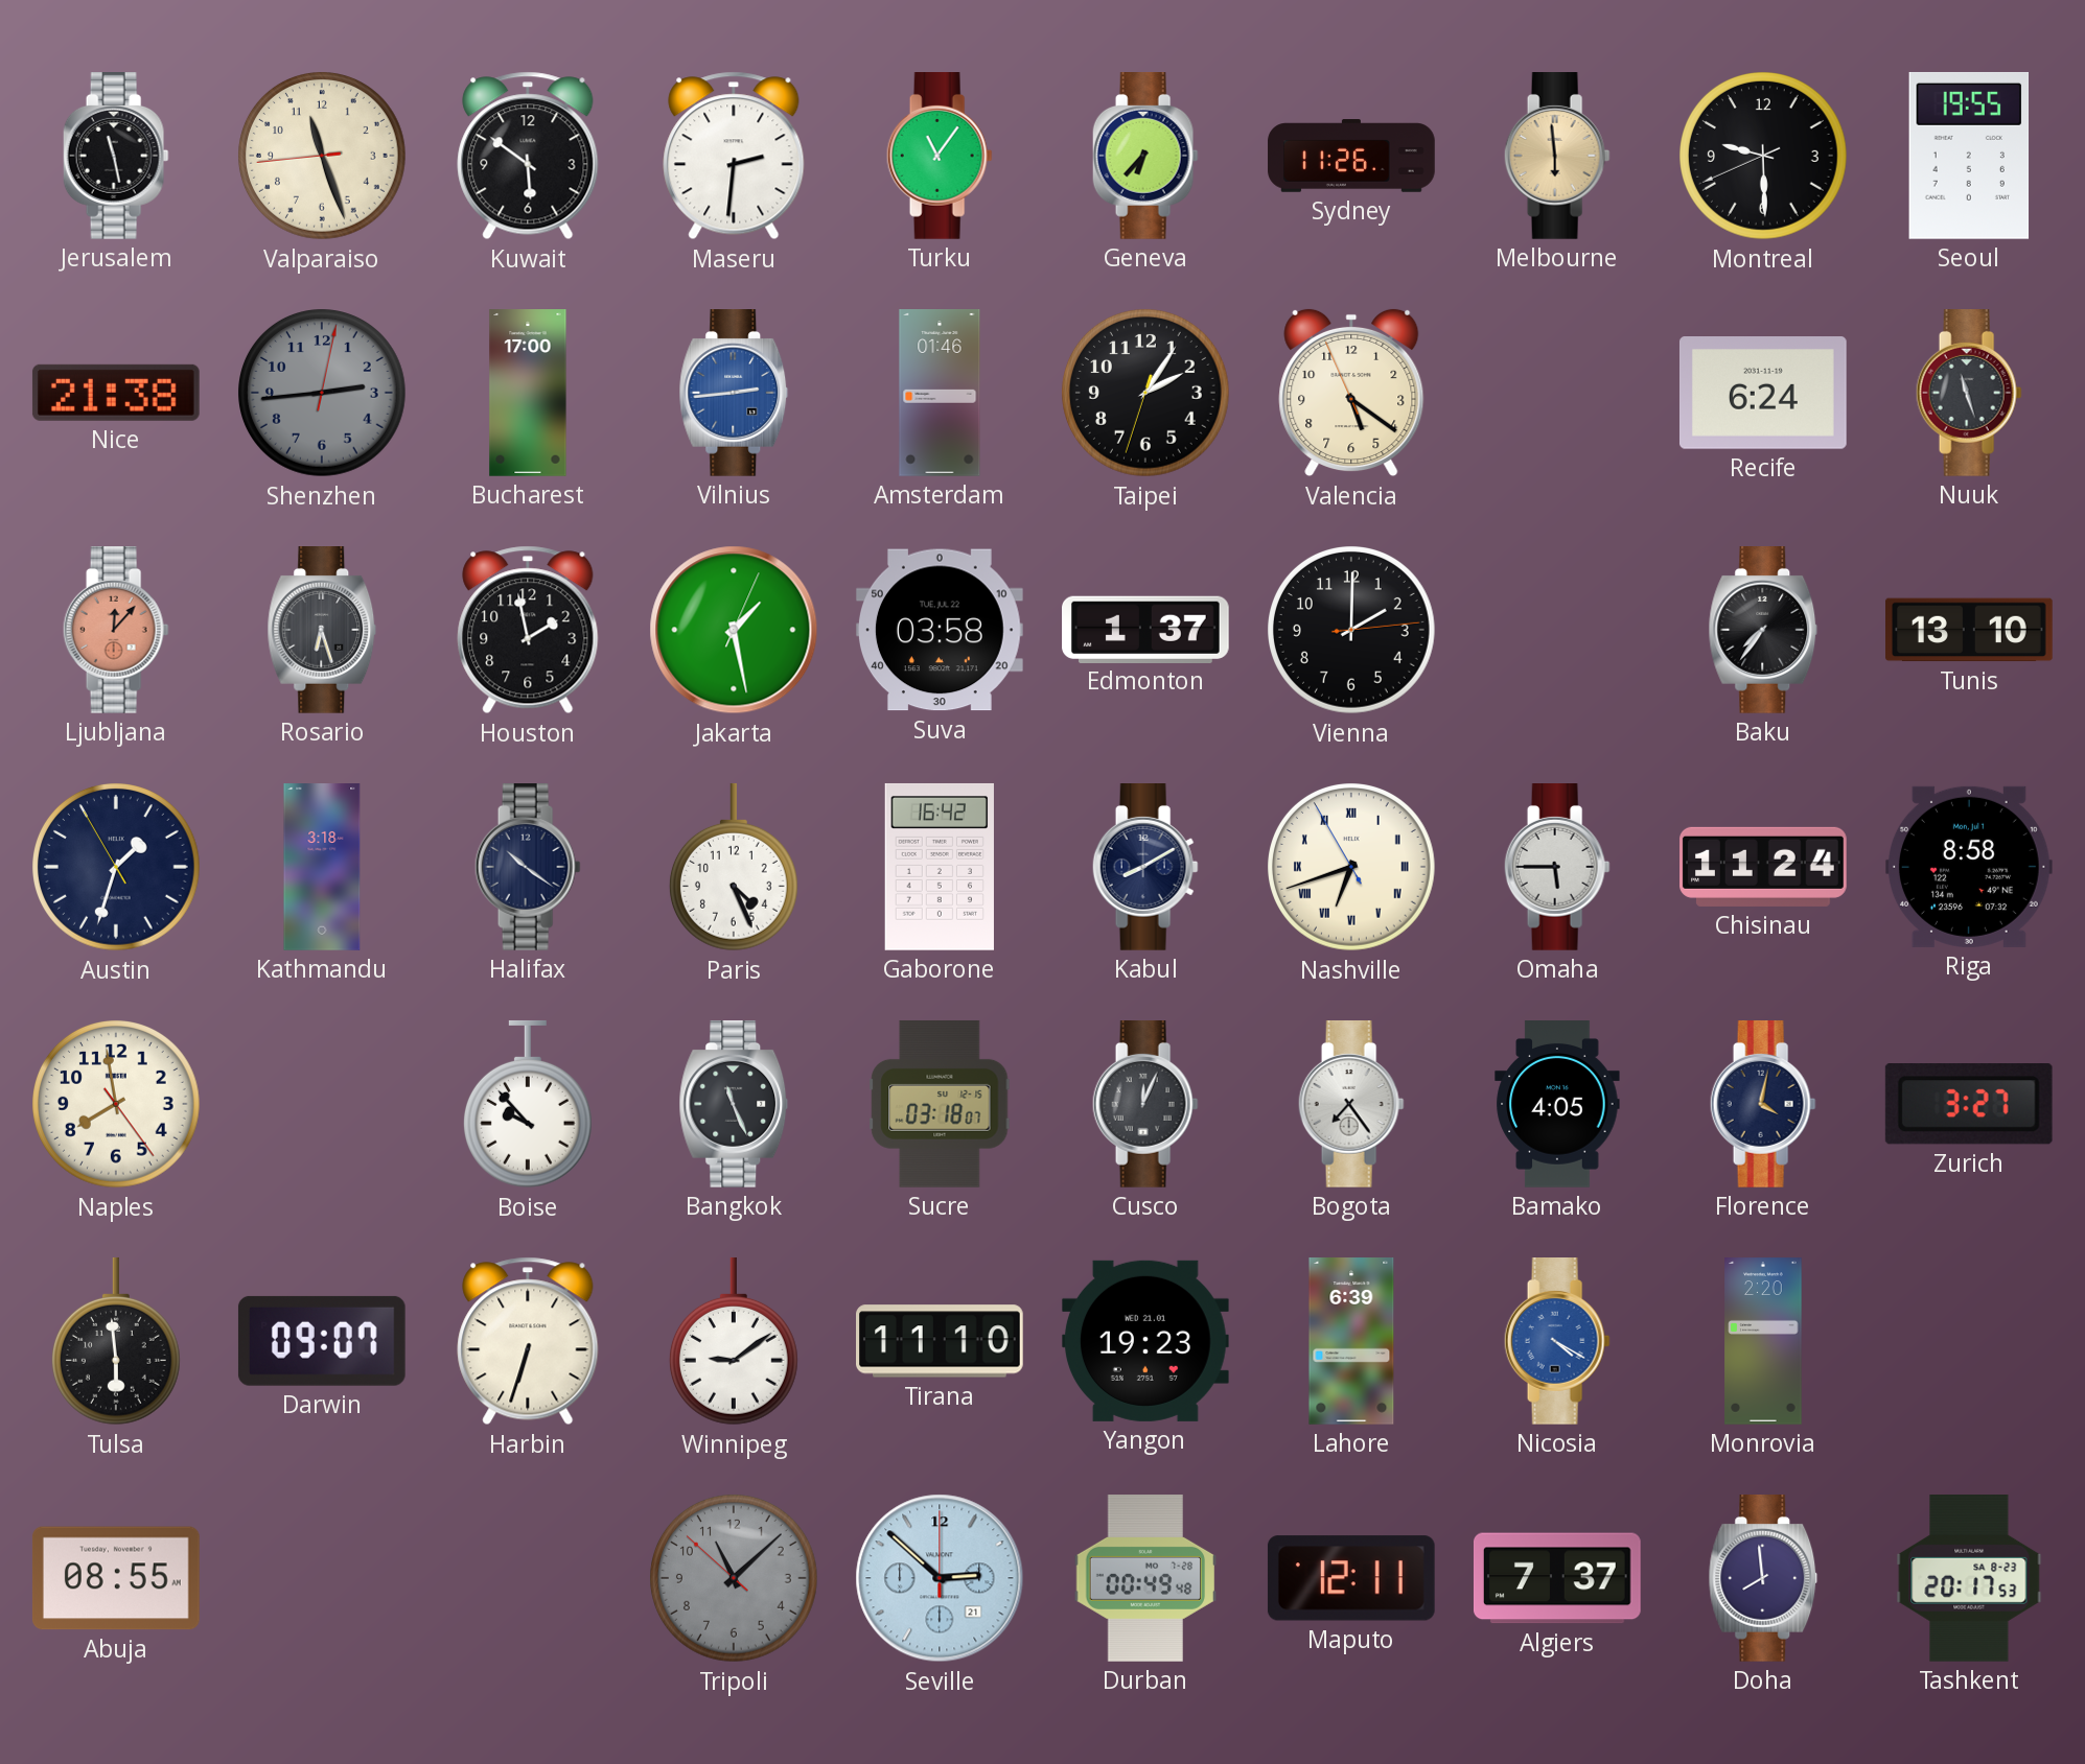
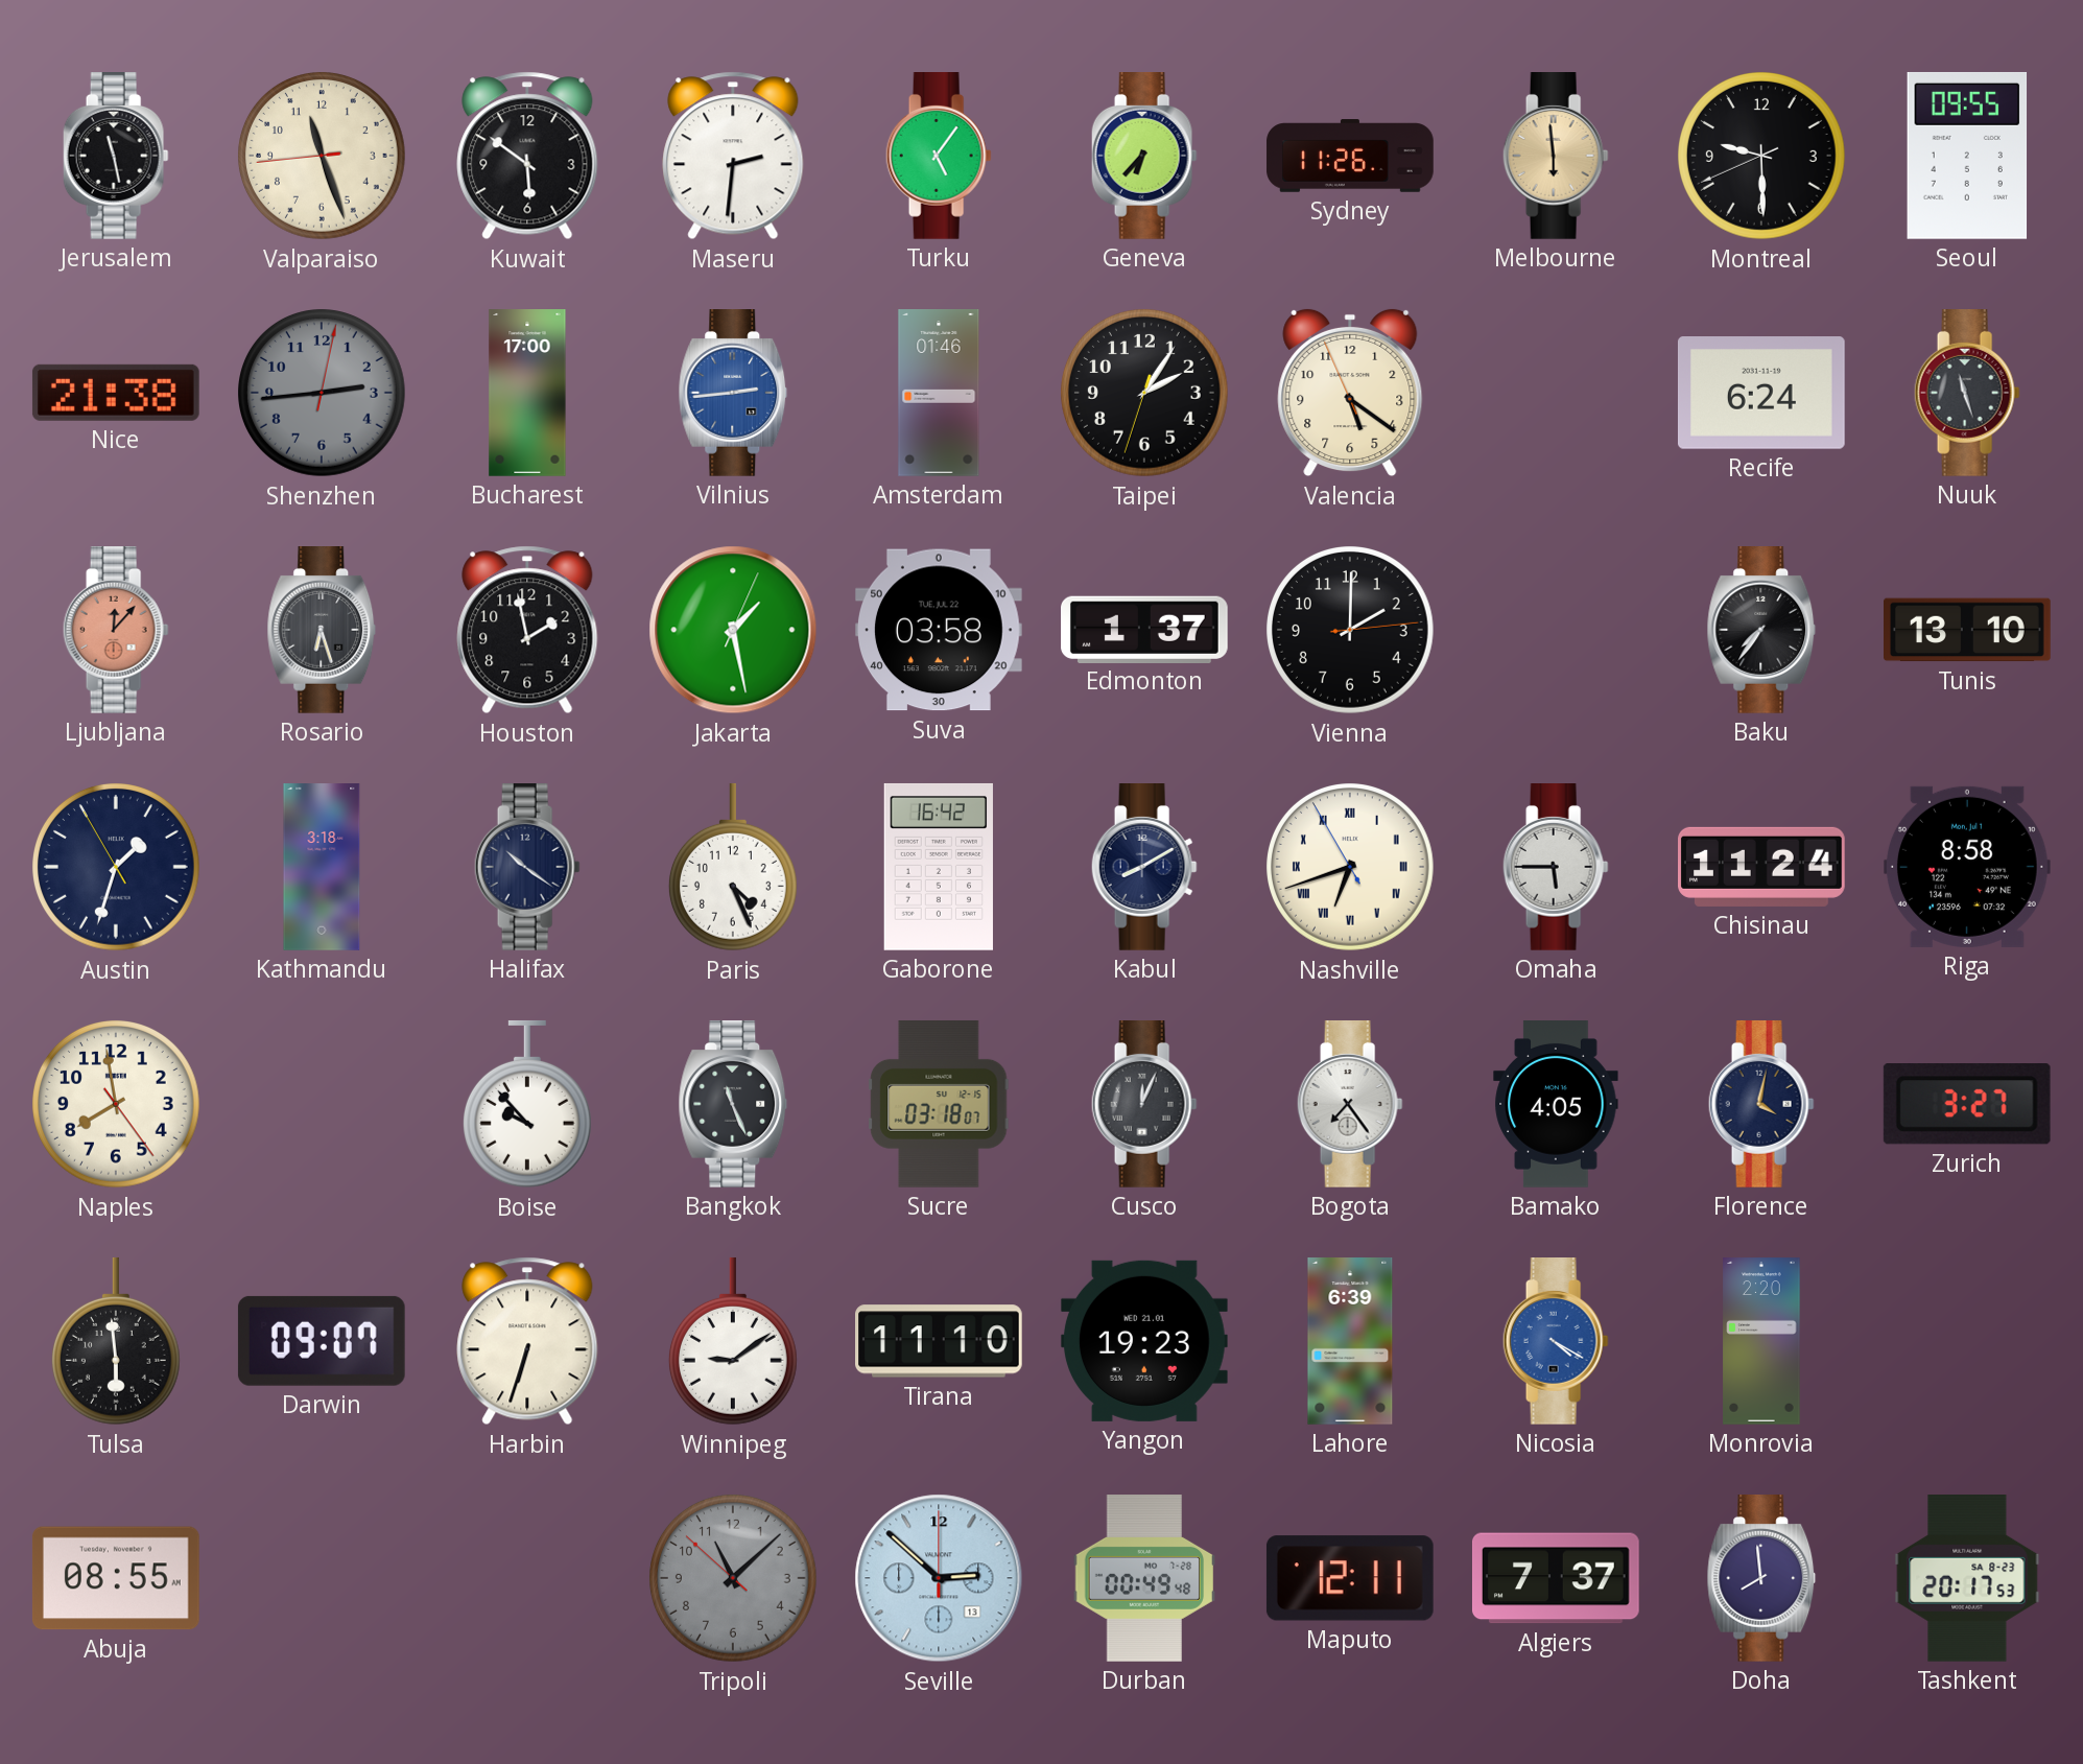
Turku: 11:06 -> 5:06
Seoul: 19:55 -> 09:55
Seville date: 21 -> 13
